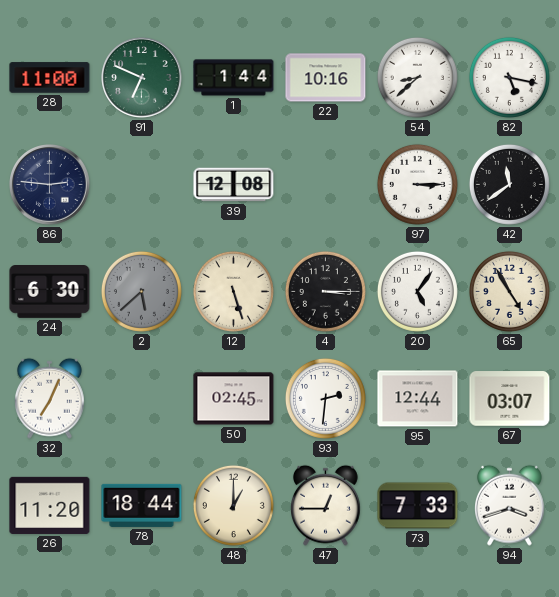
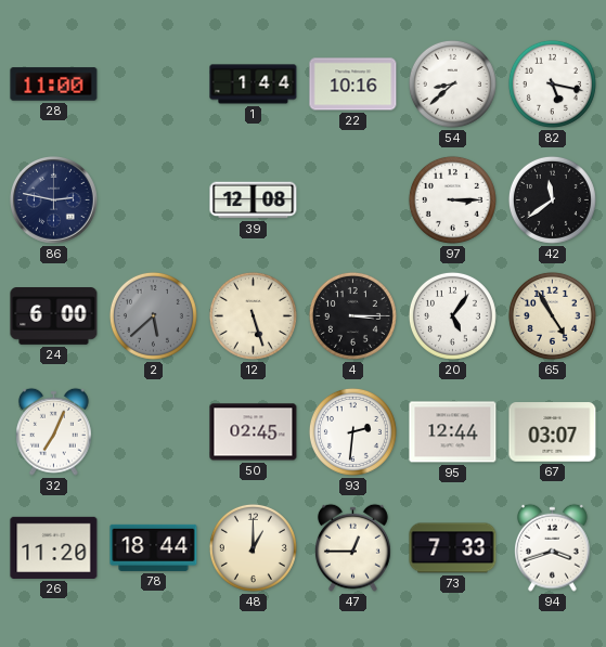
91: 6:49 -> none
86: 2:46 -> 2:47
24: 6:30 -> 6:00
